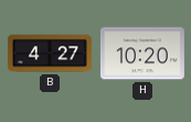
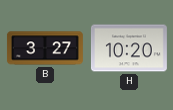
B: 4:27 -> 3:27
